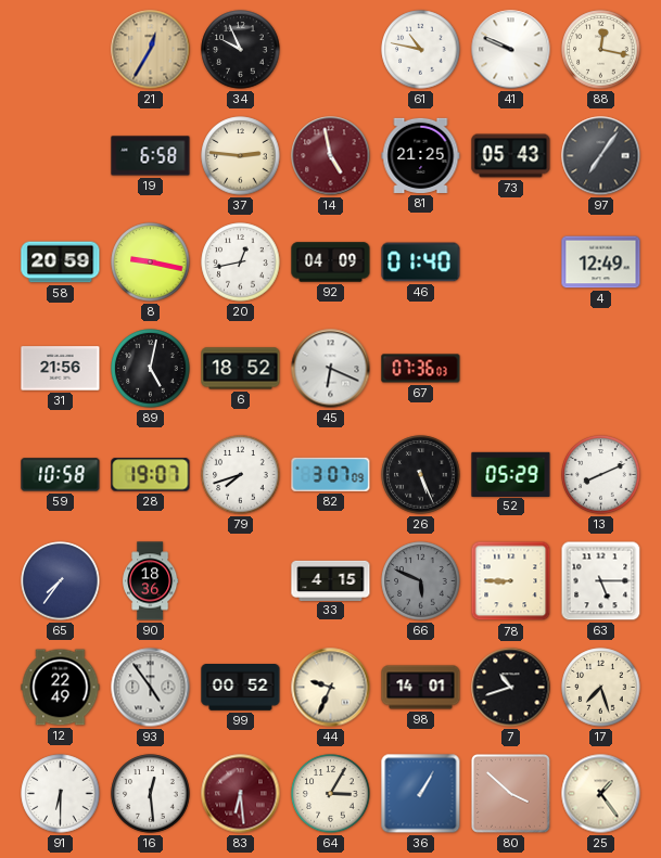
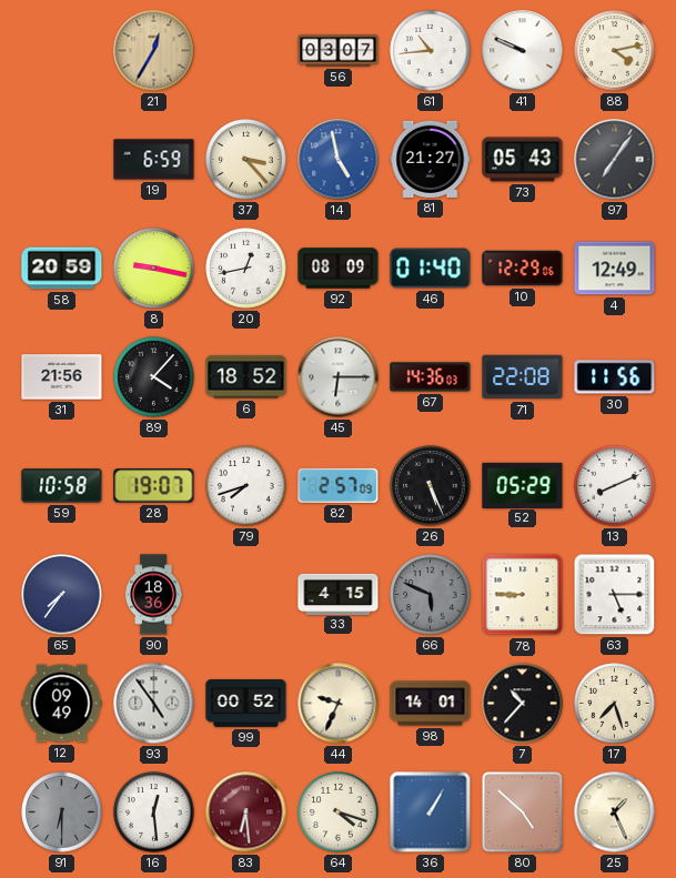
34: 9:56 -> none
56: none -> 03:07
61: 10:47 -> 10:44
88: 12:17 -> 4:13
19: 6:58 -> 6:59
37: 2:46 -> 3:23
14 dial: burgundy -> blue
81: 21:25 -> 21:27
92: 04:09 -> 08:09
10: none -> 12:29
89: 5:02 -> 4:07
45: 6:19 -> 6:15
67: 07:36 -> 14:36
71: none -> 22:08
30: none -> 11:56
82: 3:07 -> 2:57
12: 22:49 -> 09:49
7: 10:42 -> 10:37
91 dial: white -> grey
64: 3:05 -> 4:18
80: 3:52 -> 4:52
25: 1:24 -> 1:26
